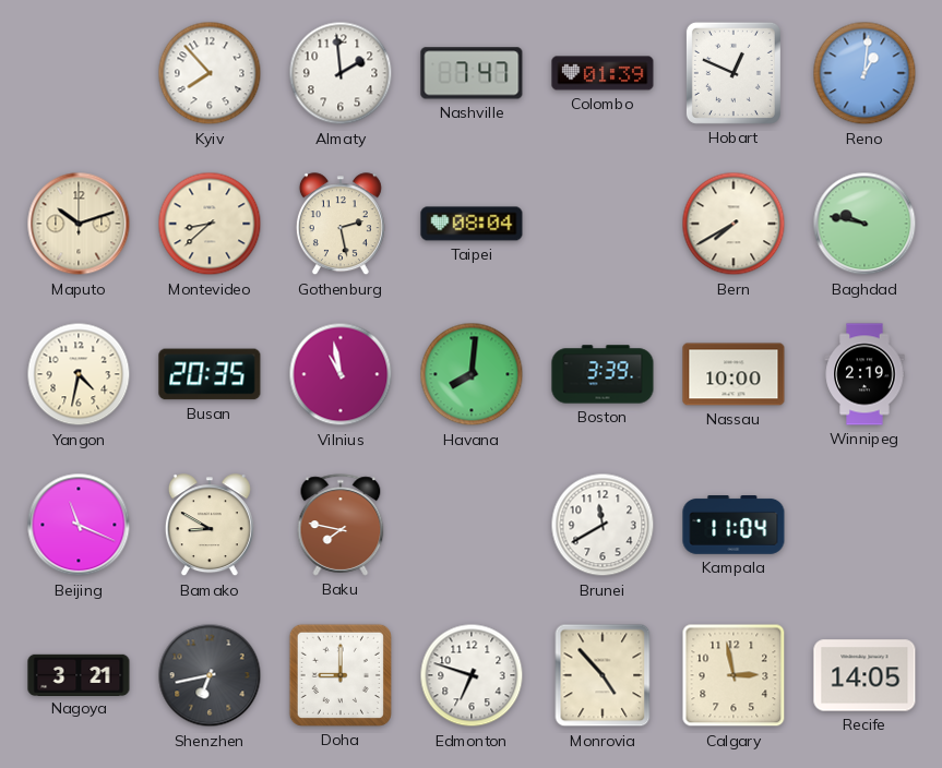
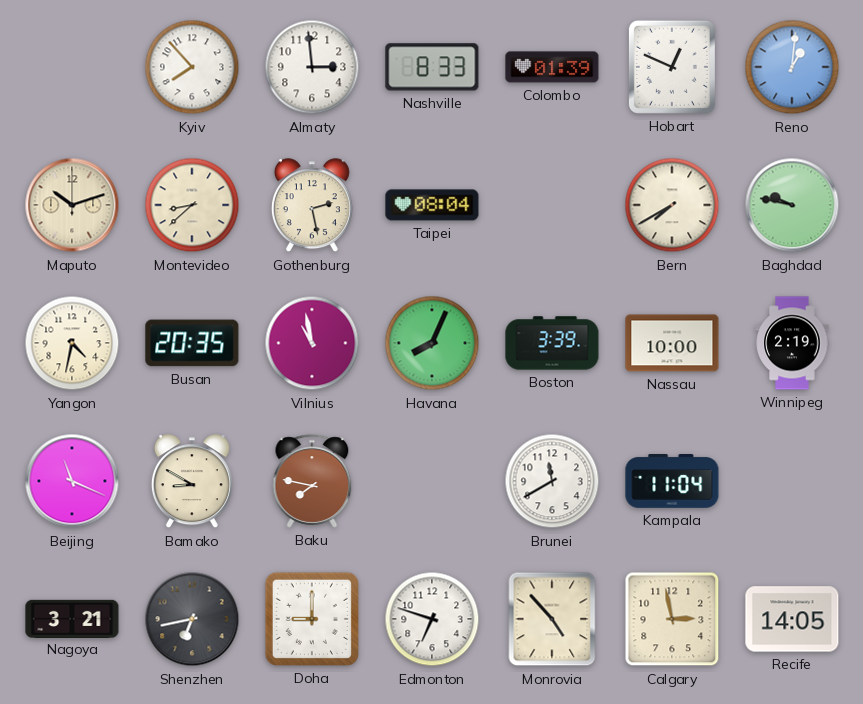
Almaty: 1:59 -> 2:59
Nashville: 7:47 -> 8:33
Havana: 8:01 -> 8:04
